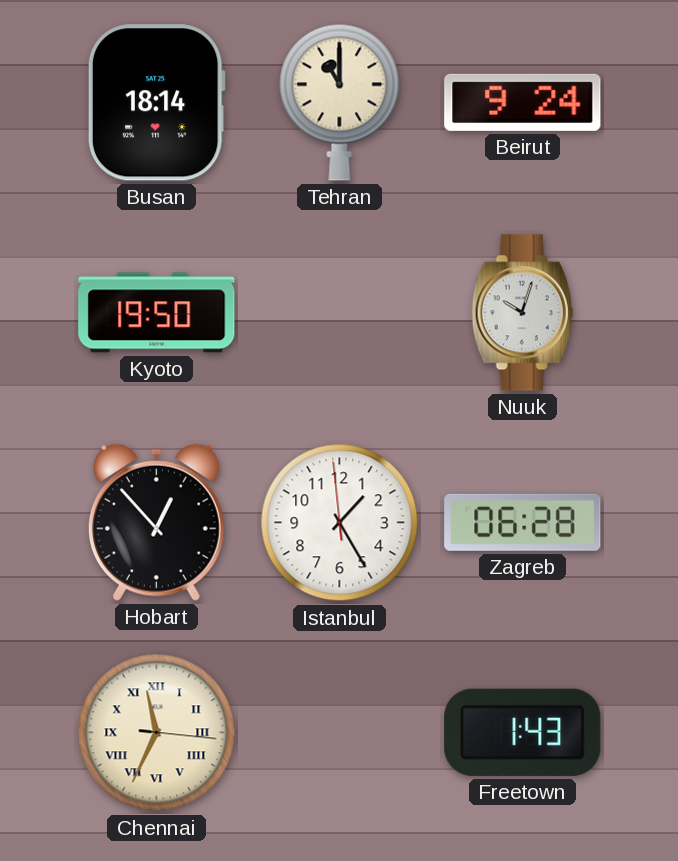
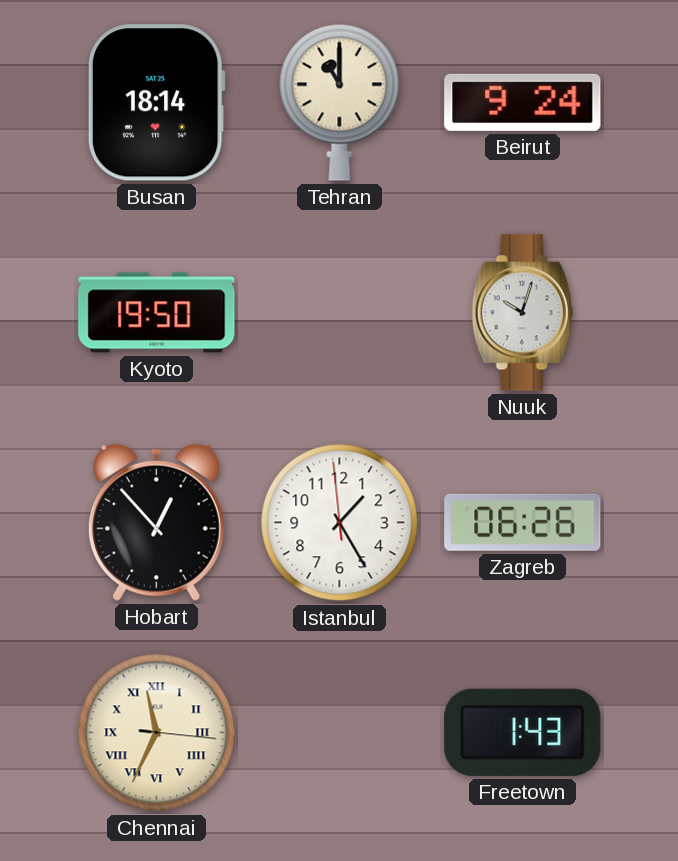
Zagreb: 06:28 -> 06:26
